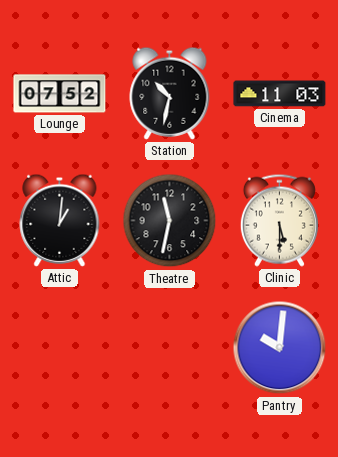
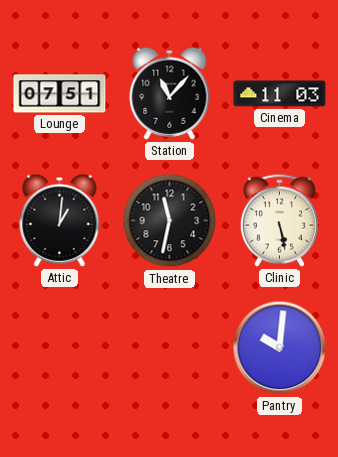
Lounge: 07:52 -> 07:51
Station: 10:32 -> 11:07
Clinic: 5:30 -> 5:28
